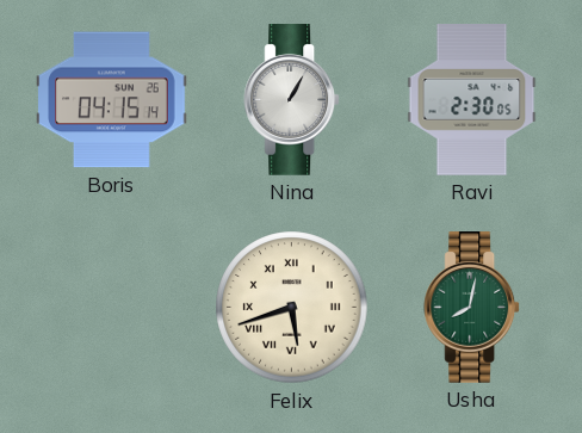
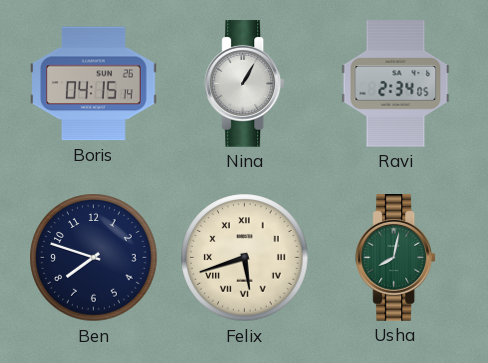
Ravi: 2:30 -> 2:34
Ben: none -> 7:48
